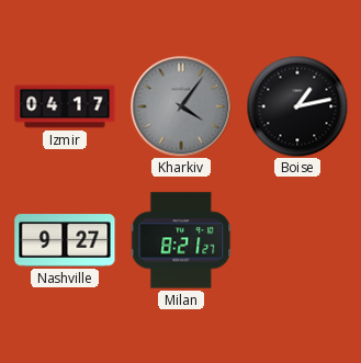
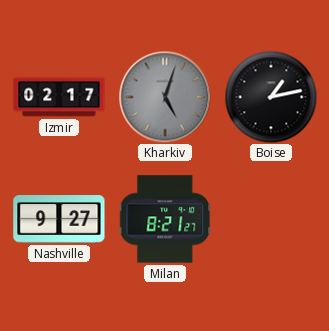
Izmir: 04:17 -> 02:17
Kharkiv: 4:06 -> 5:03
